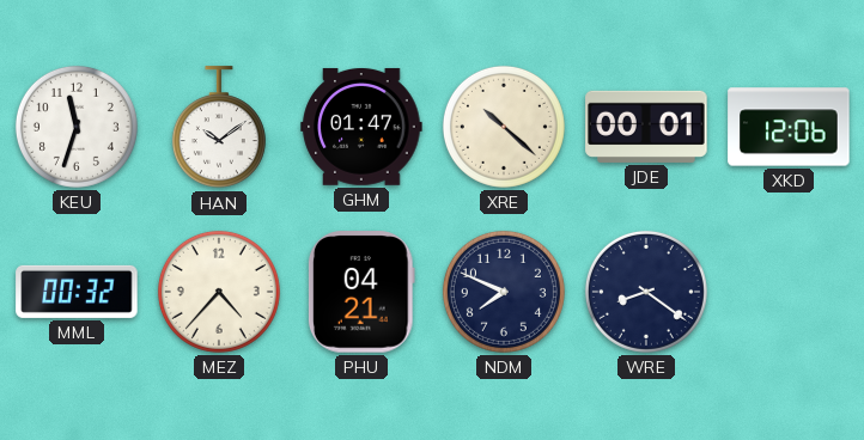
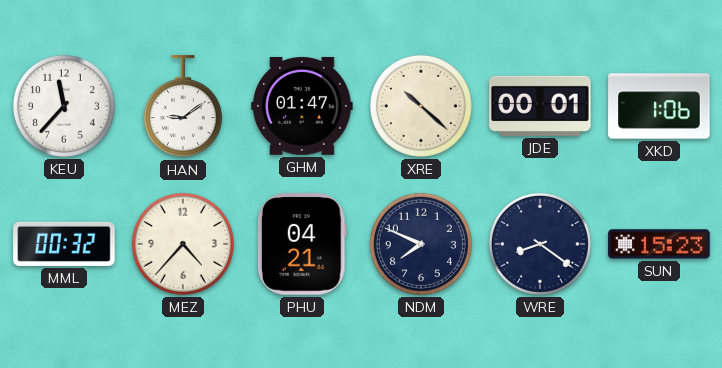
KEU: 11:33 -> 11:37
HAN: 10:09 -> 9:09
XKD: 12:06 -> 1:06
SUN: none -> 15:23
